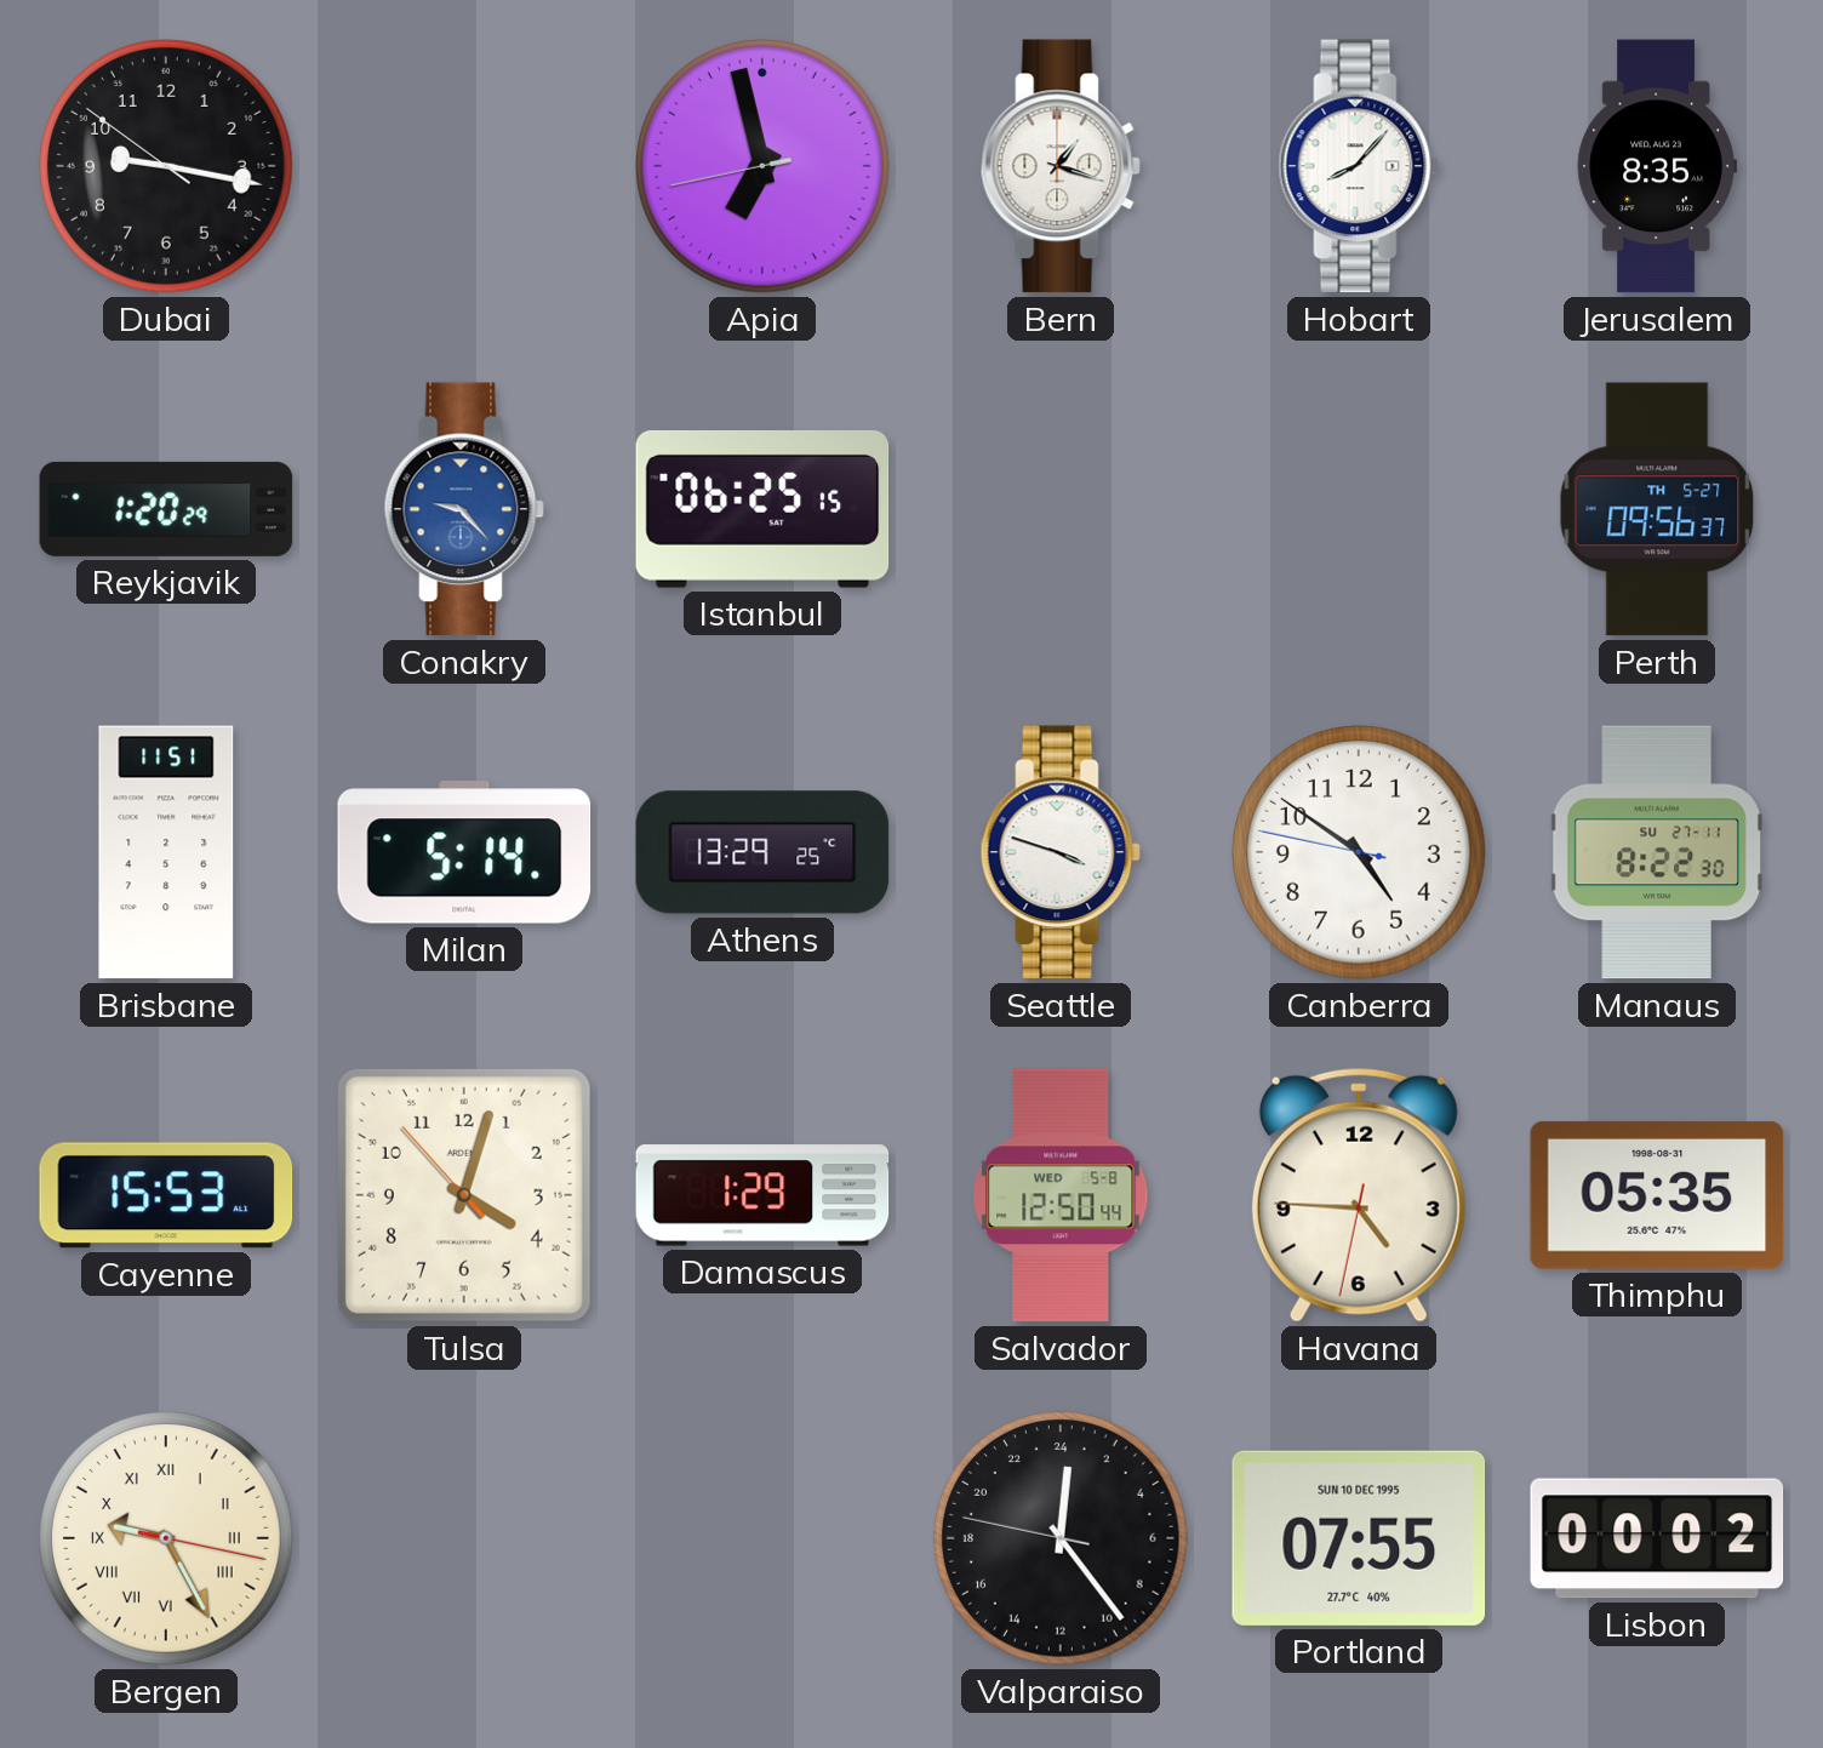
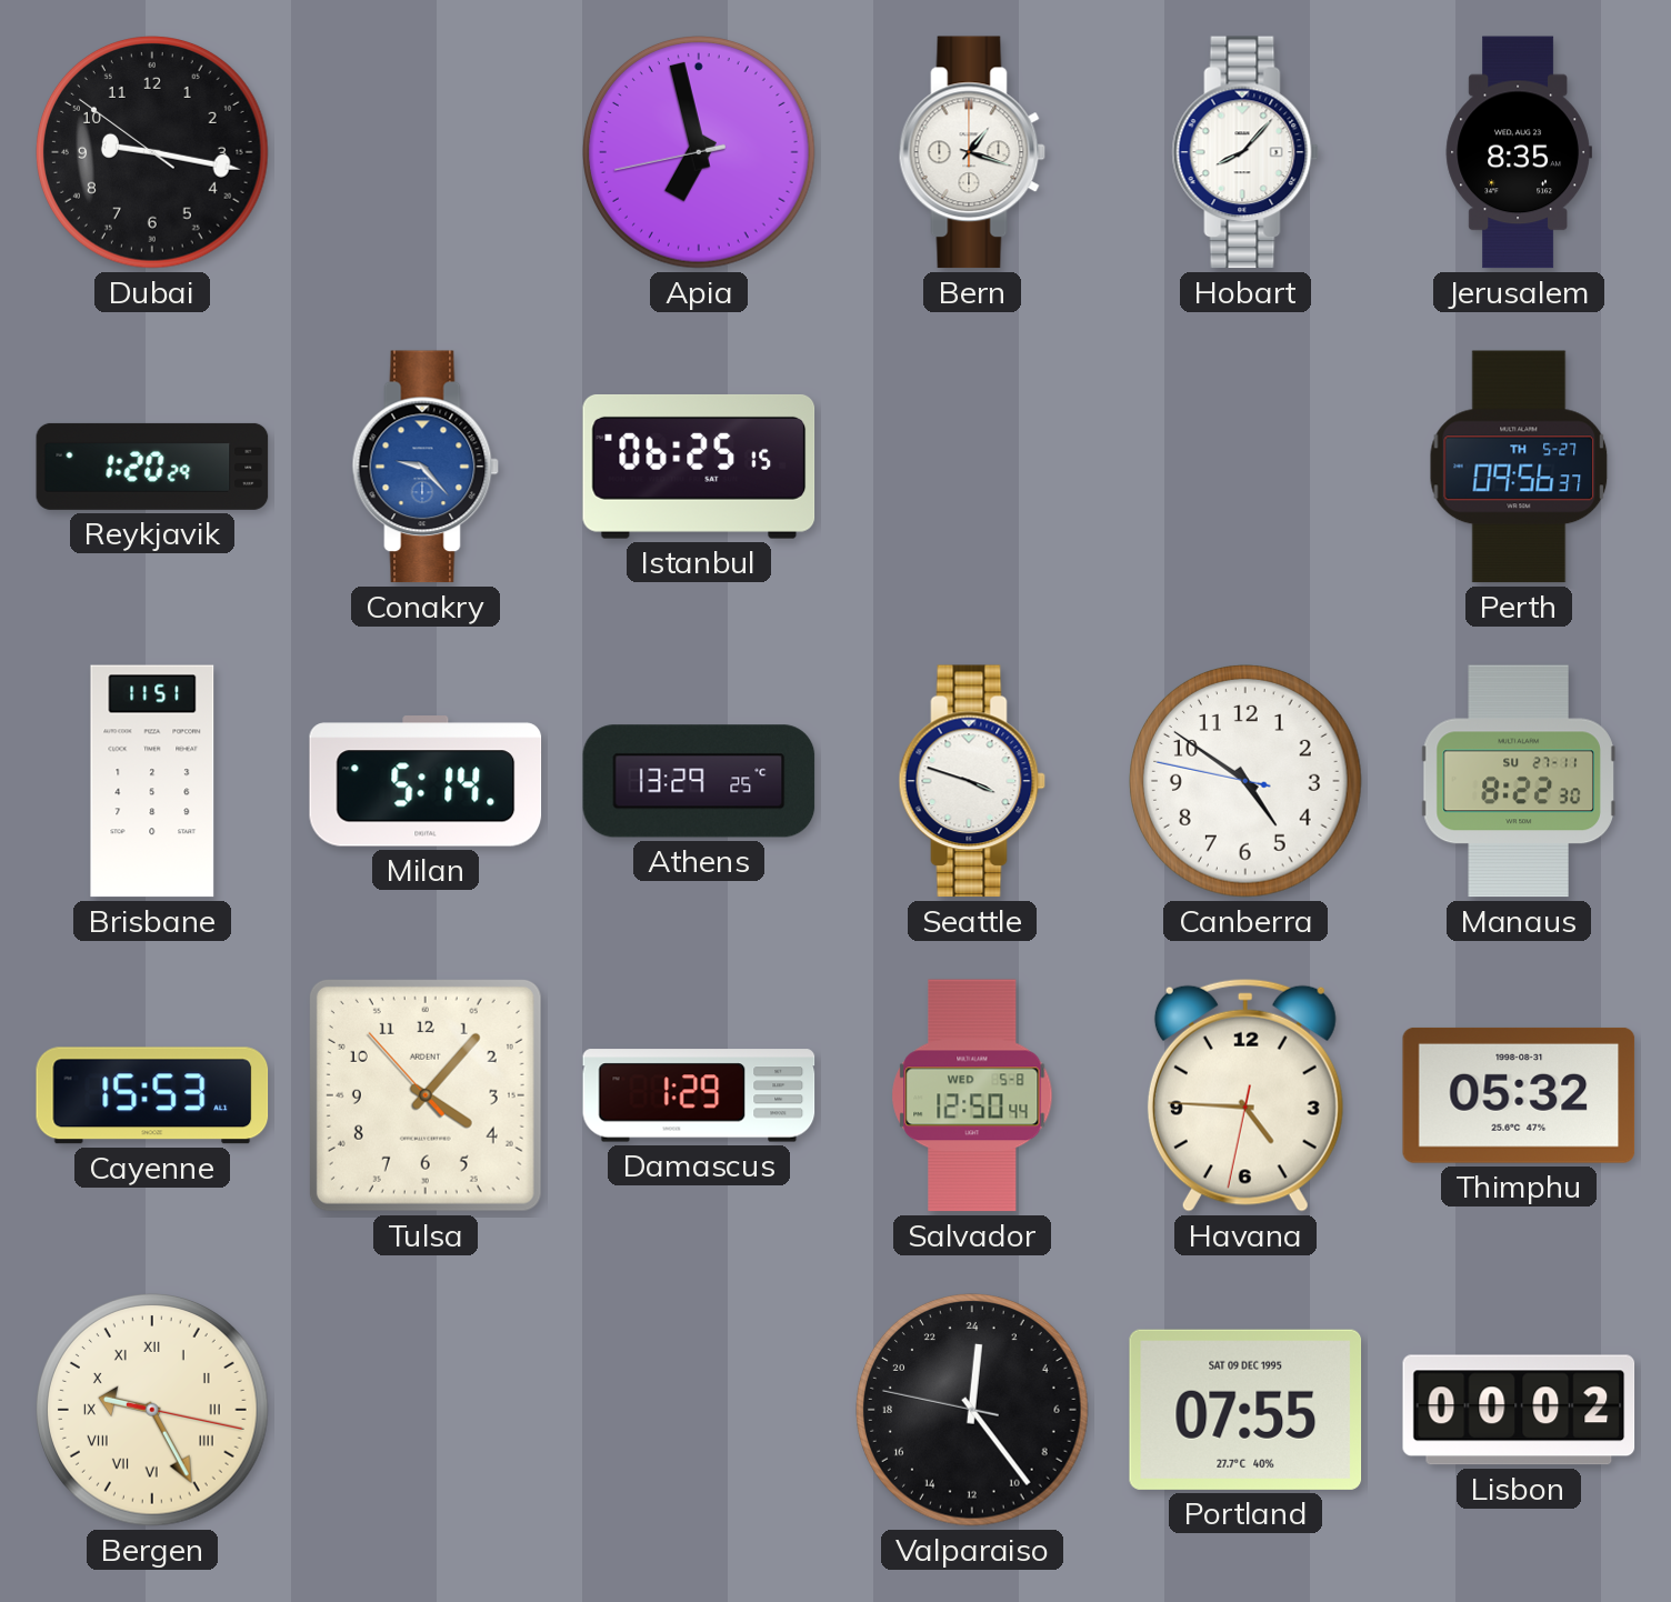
Tulsa: 4:02 -> 4:06
Thimphu: 05:35 -> 05:32
Portland date: SUN 10 DEC 1995 -> SAT 09 DEC 1995
